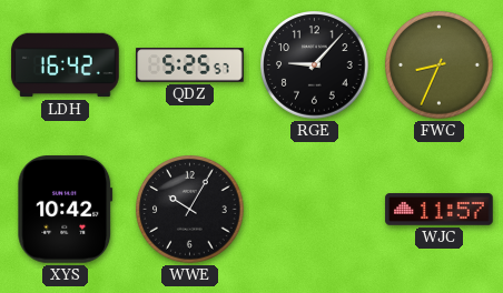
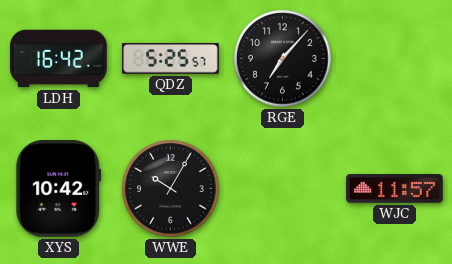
RGE: 9:07 -> 7:07
FWC: 8:34 -> none
